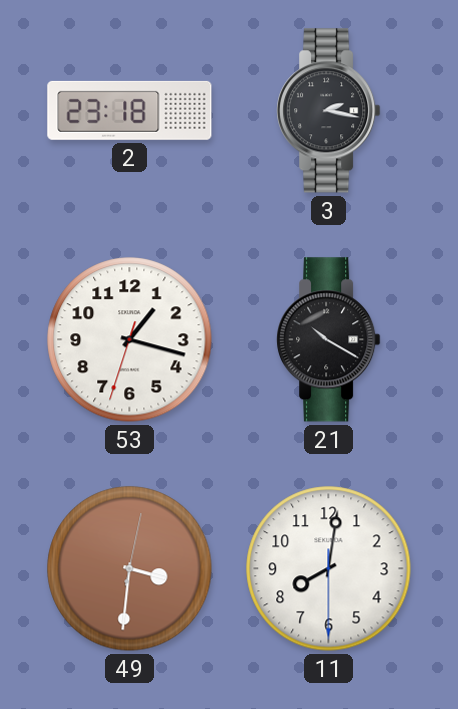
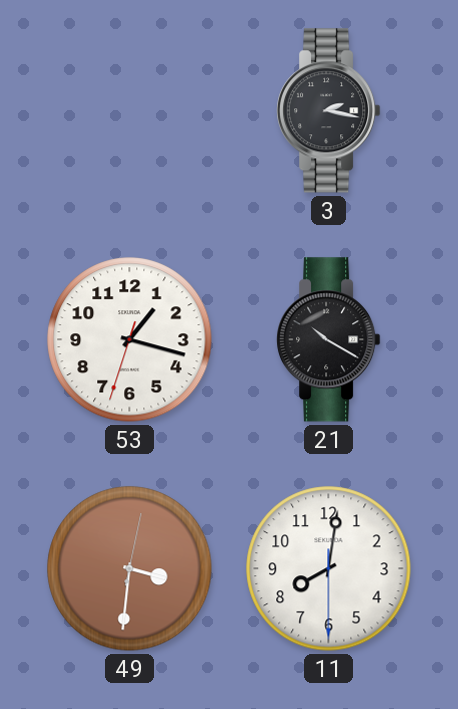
2: 23:18 -> none
